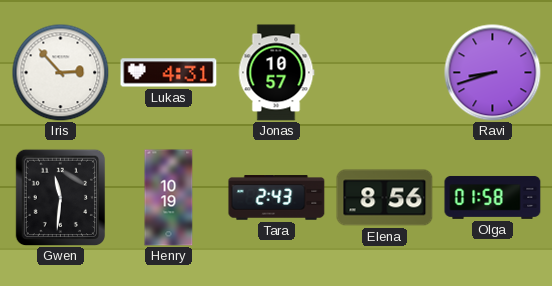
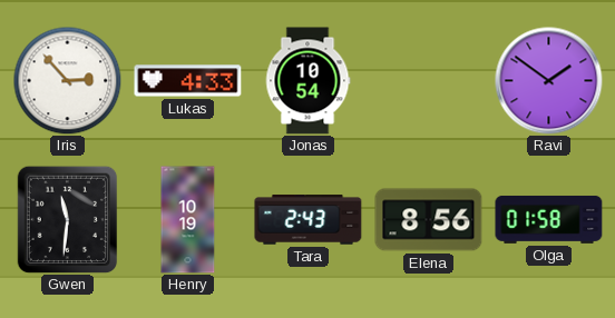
Lukas: 4:31 -> 4:33
Jonas: 10:57 -> 10:54
Ravi: 8:42 -> 1:51
